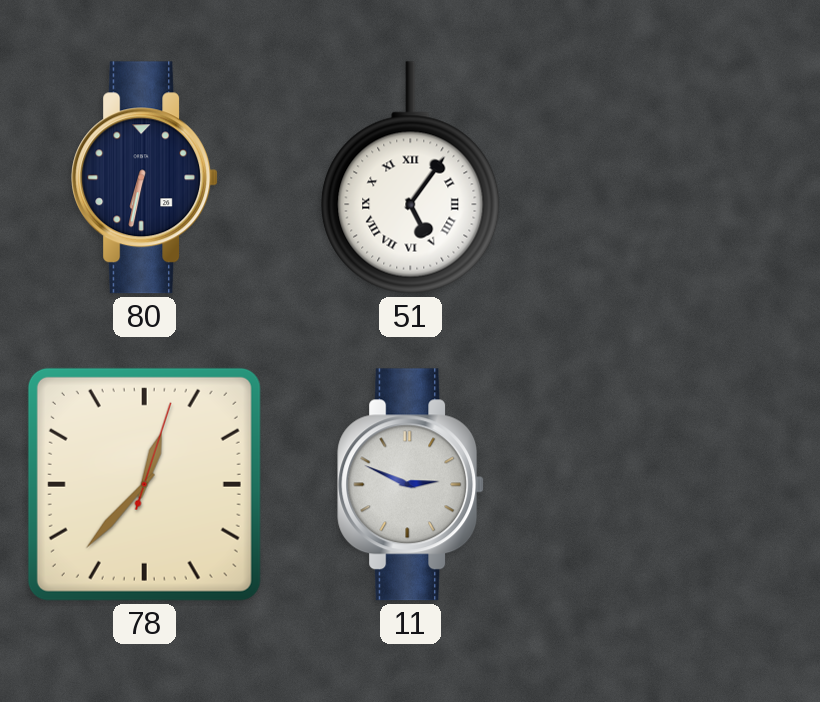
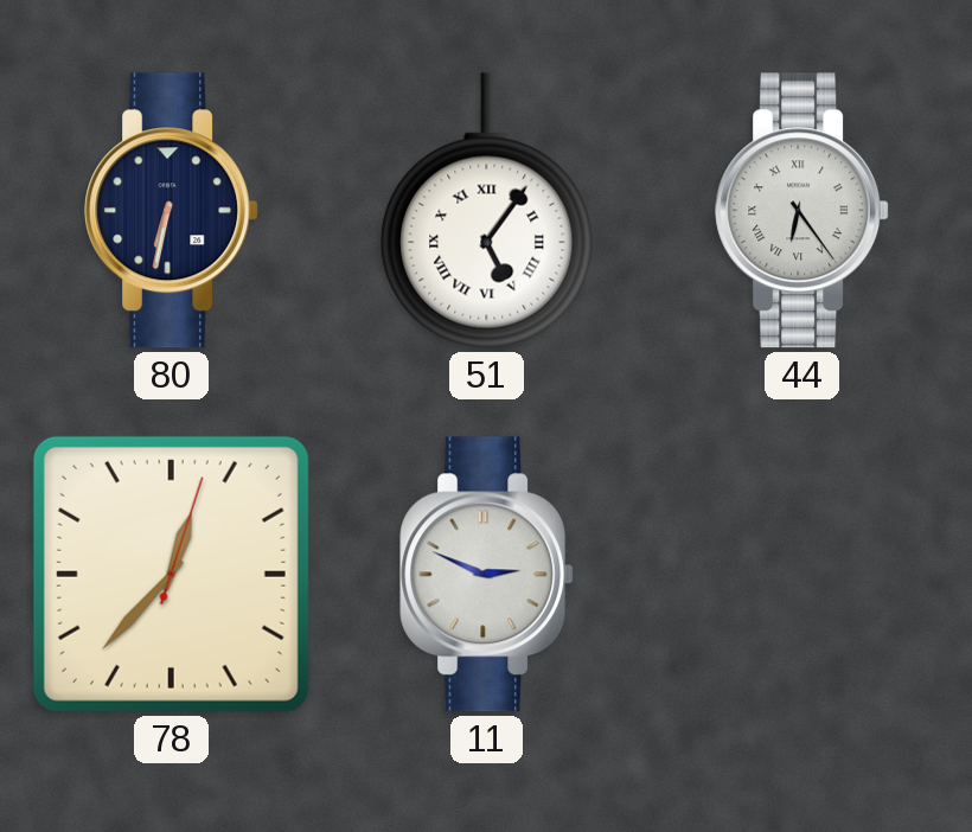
44: none -> 6:24
